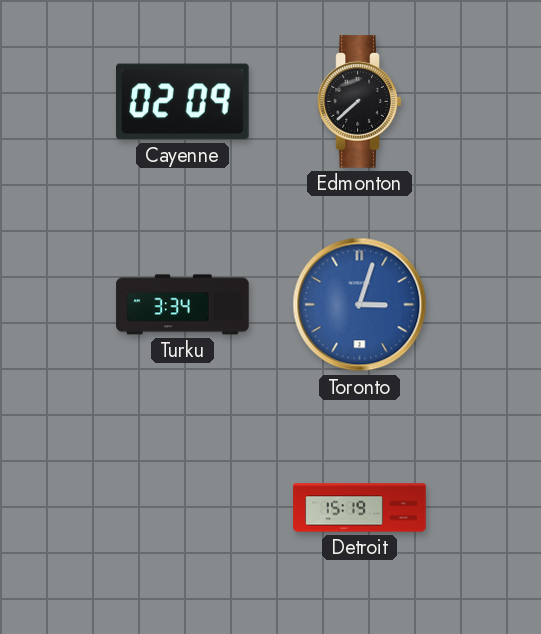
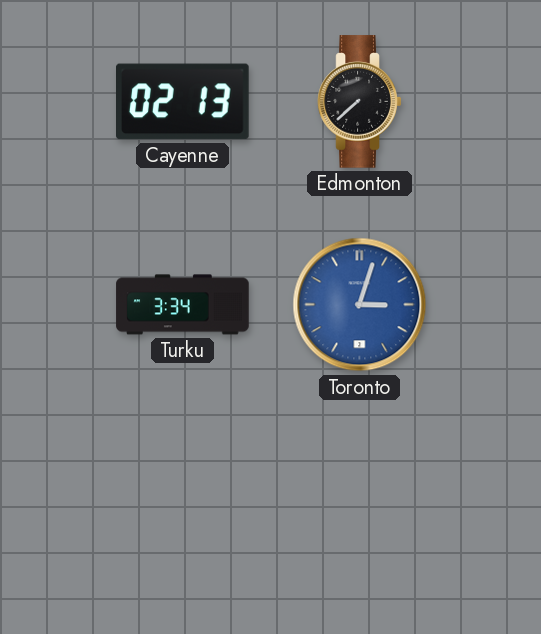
Cayenne: 02:09 -> 02:13
Detroit: 15:19 -> none
